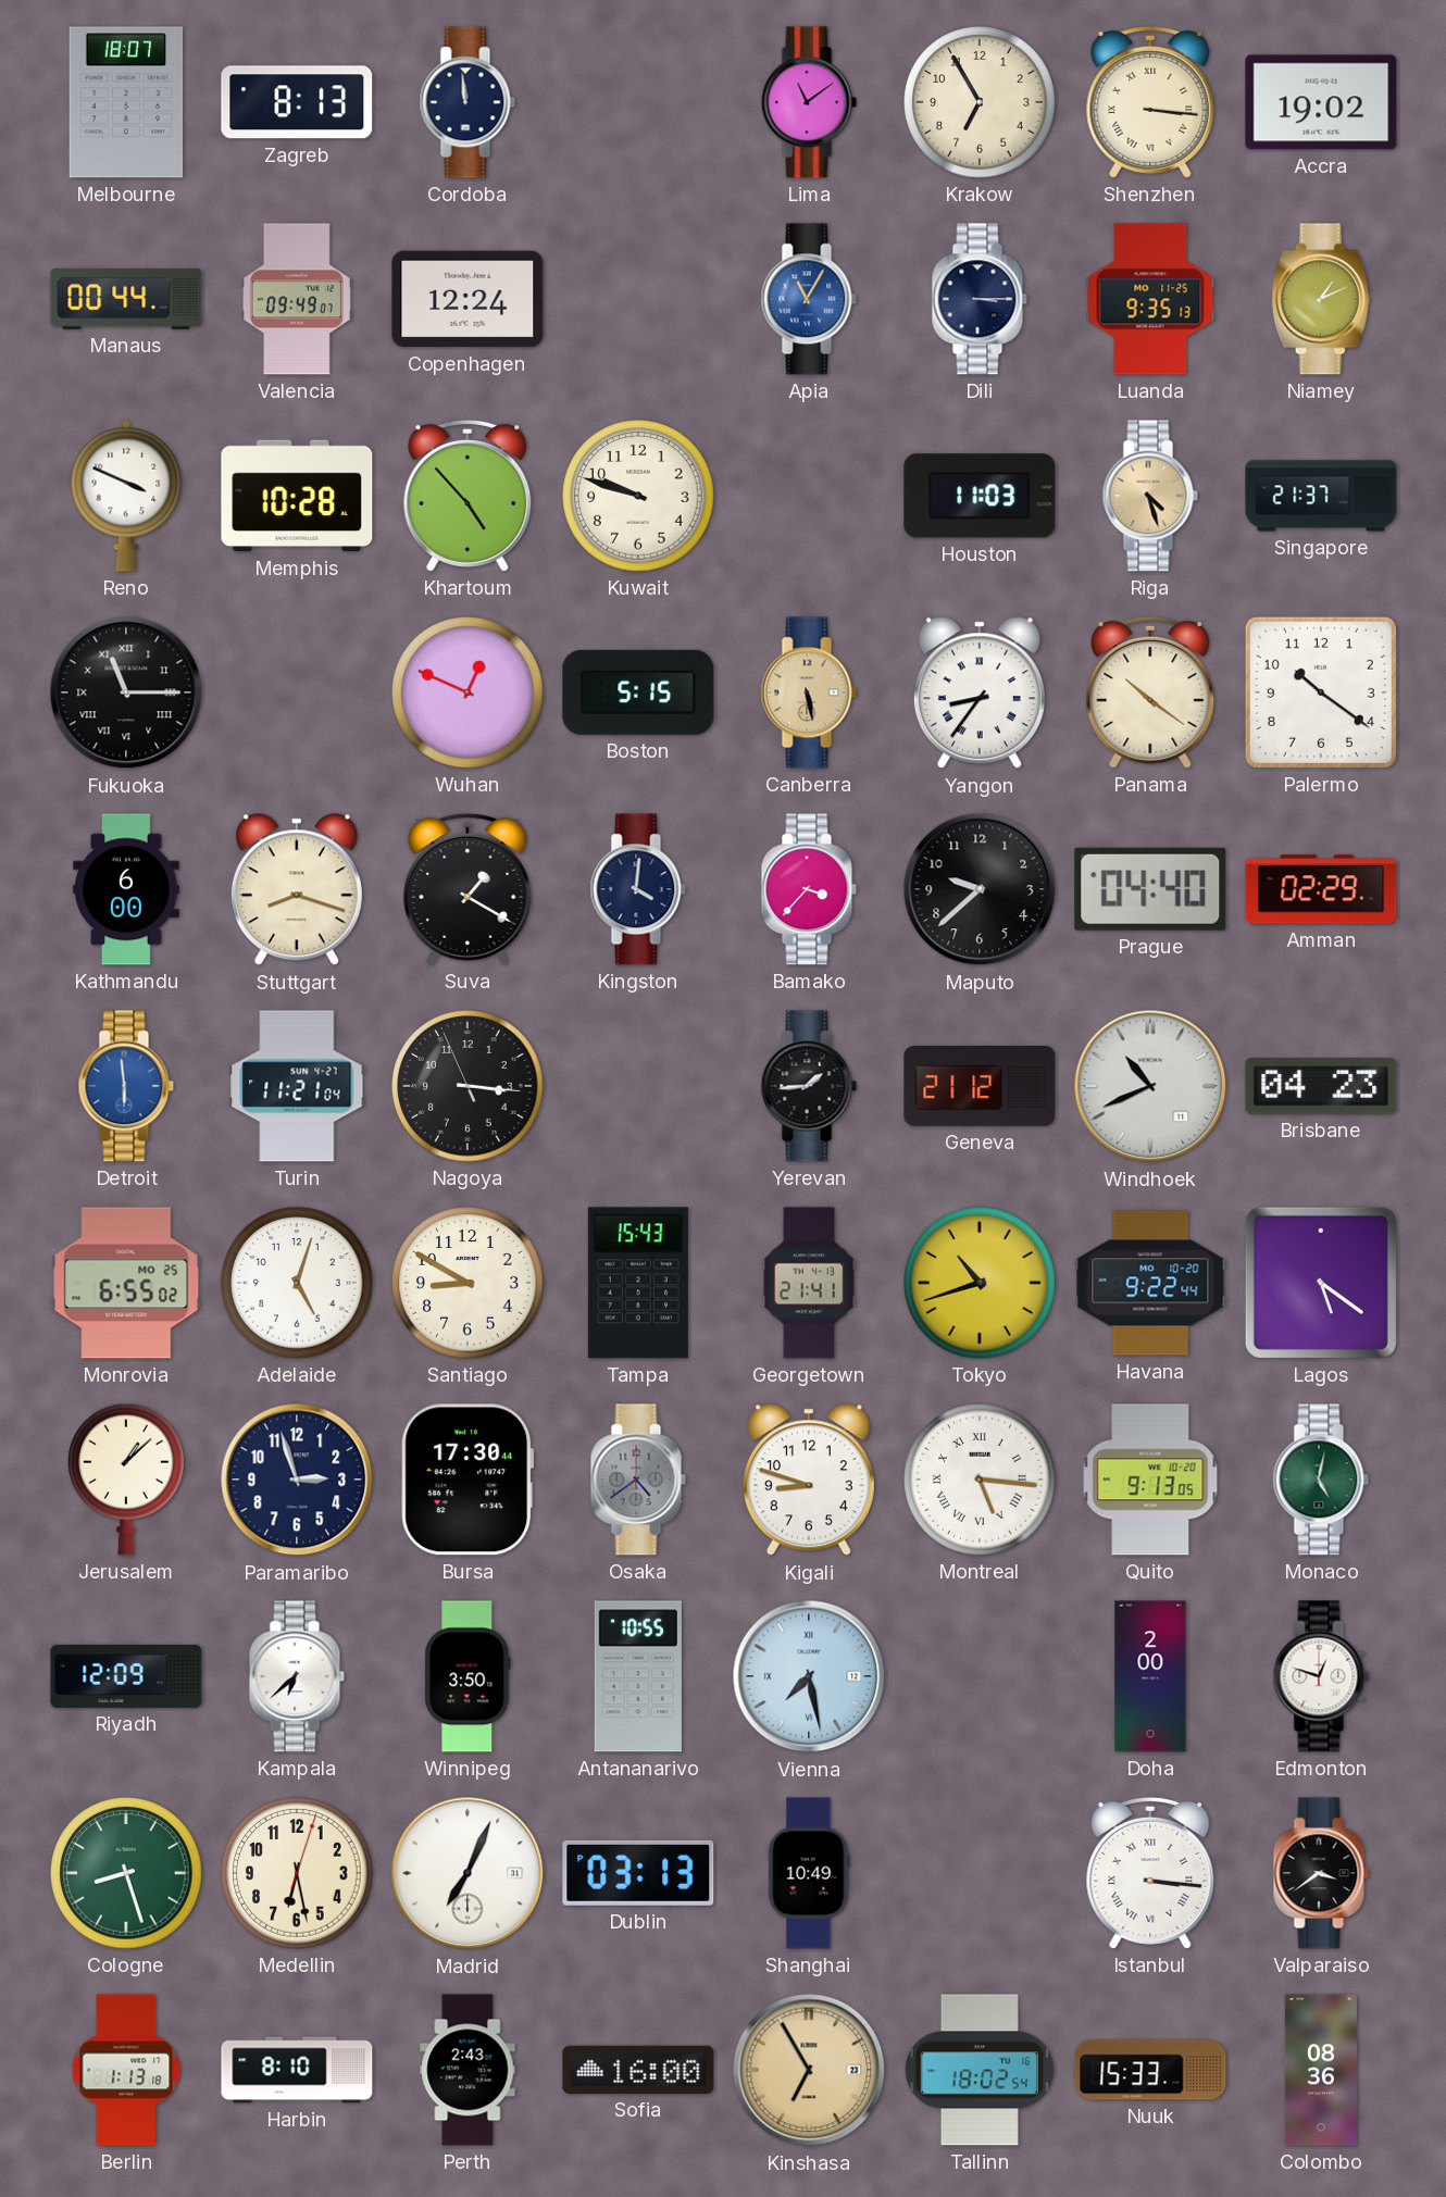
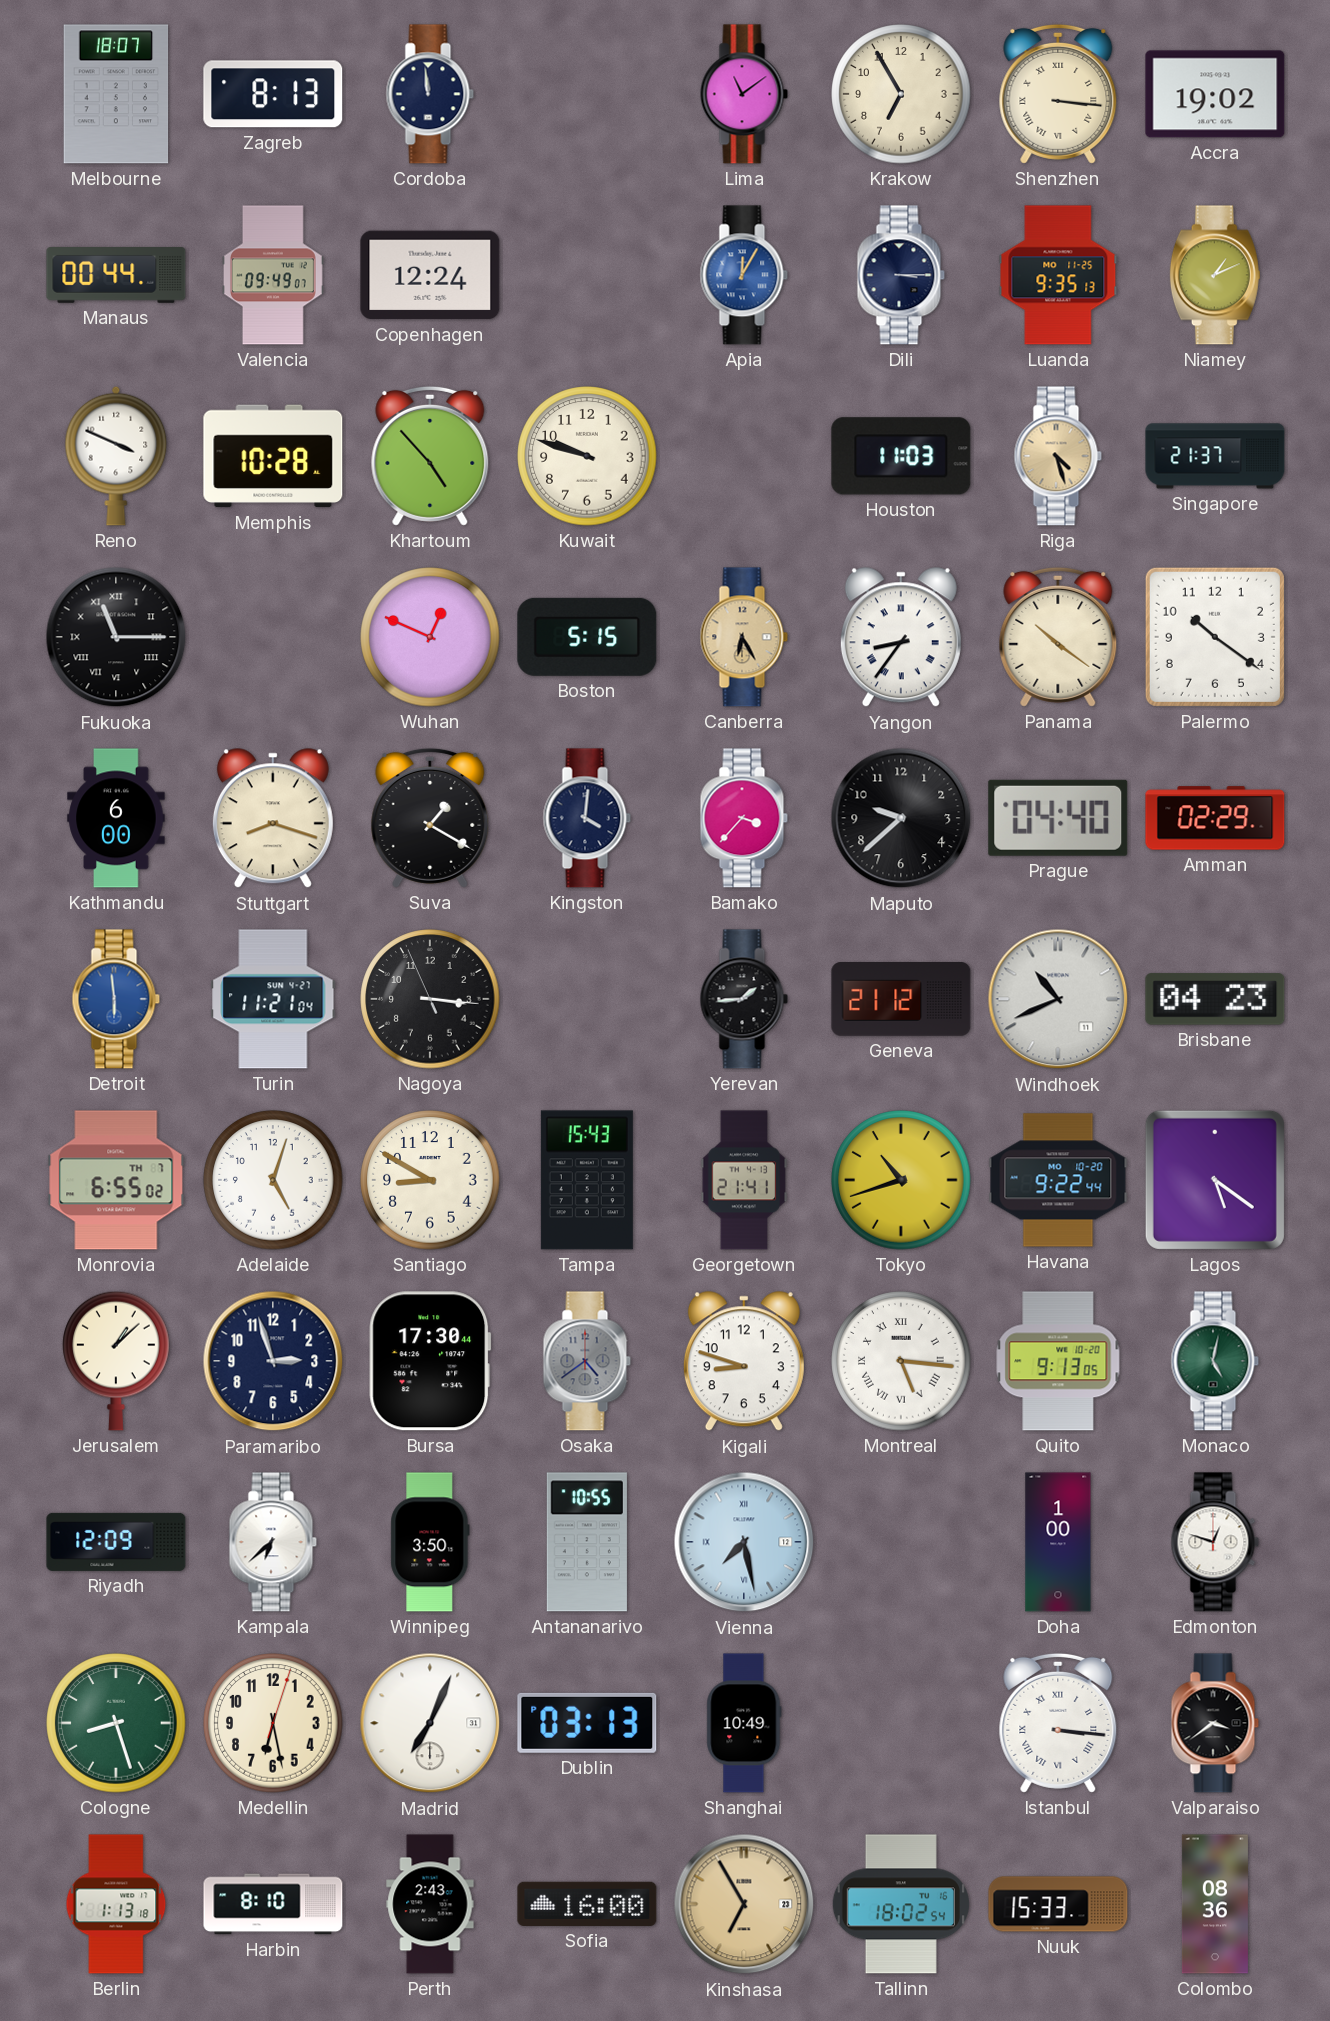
Apia: 11:05 -> 12:05
Canberra: 5:28 -> 6:25
Monrovia date: MO 25 -> TH 7
Doha: 2:00 -> 1:00
